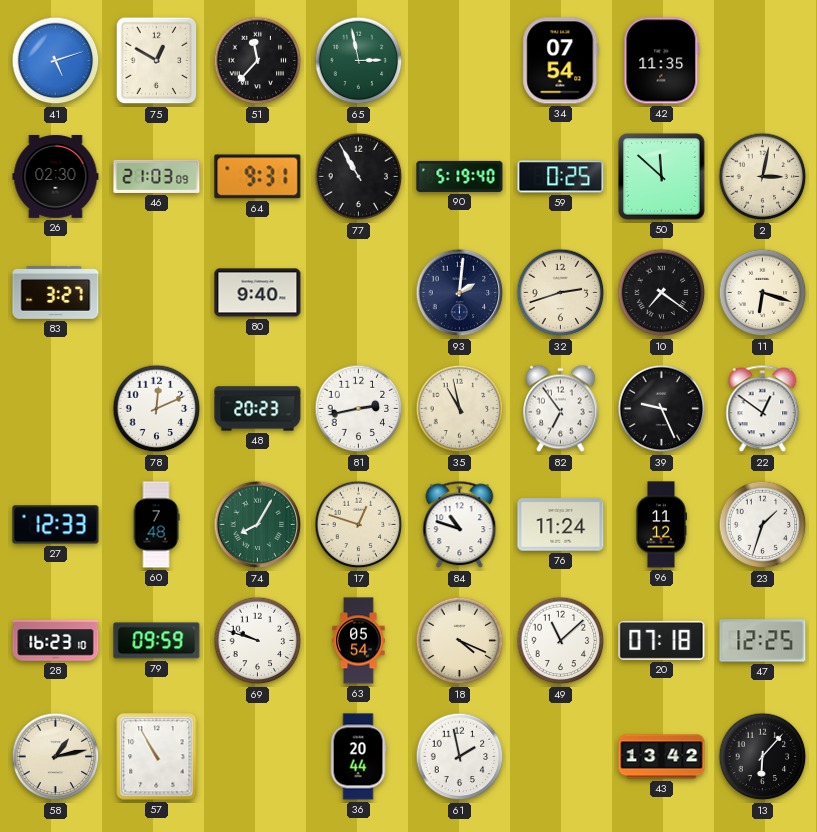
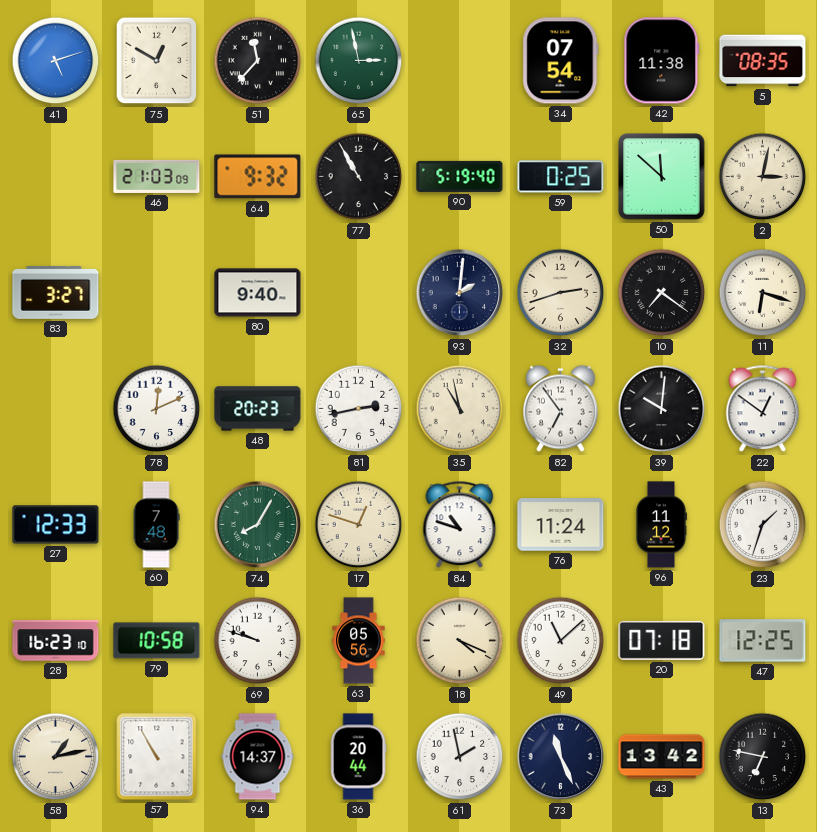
42: 11:35 -> 11:38
5: none -> 08:35
26: 02:30 -> none
64: 9:31 -> 9:32
39: 9:26 -> 10:01
79: 09:59 -> 10:58
63: 05:54 -> 05:56
94: none -> 14:37
73: none -> 11:26
13: 6:07 -> 6:47
